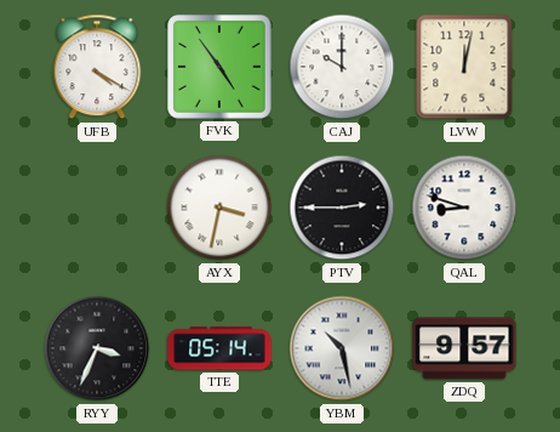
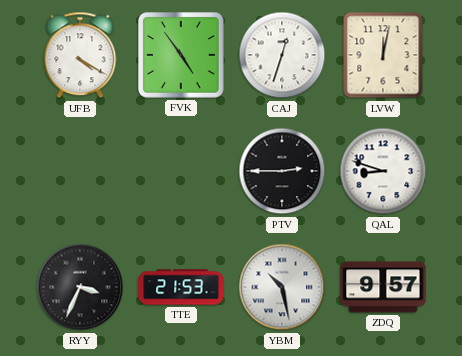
CAJ: 10:00 -> 12:33
AYX: 3:32 -> none
TTE: 05:14 -> 21:53
